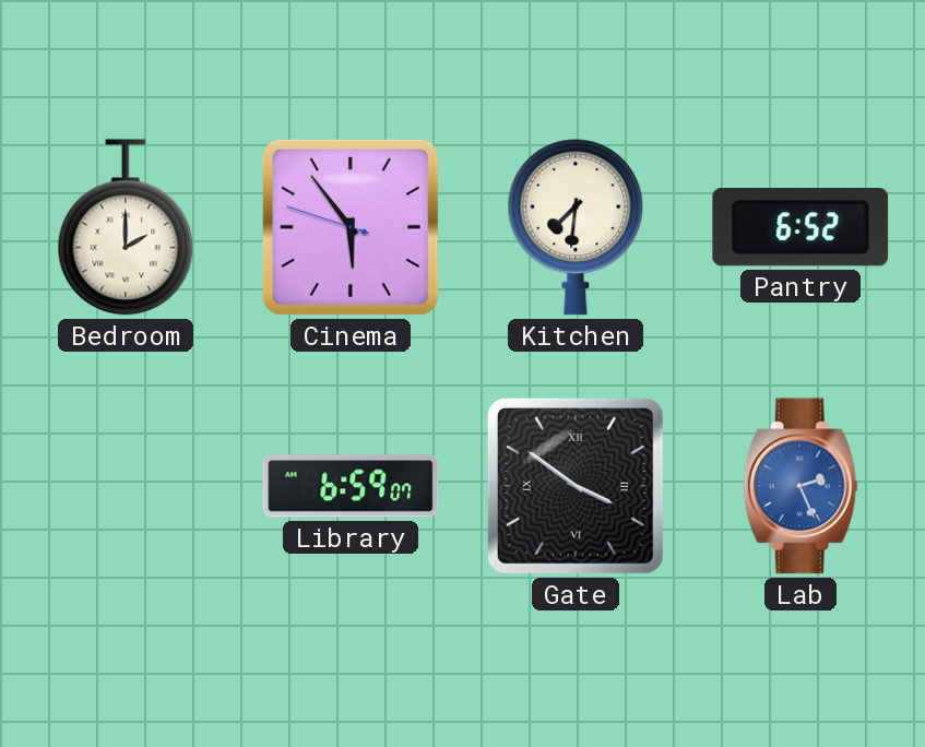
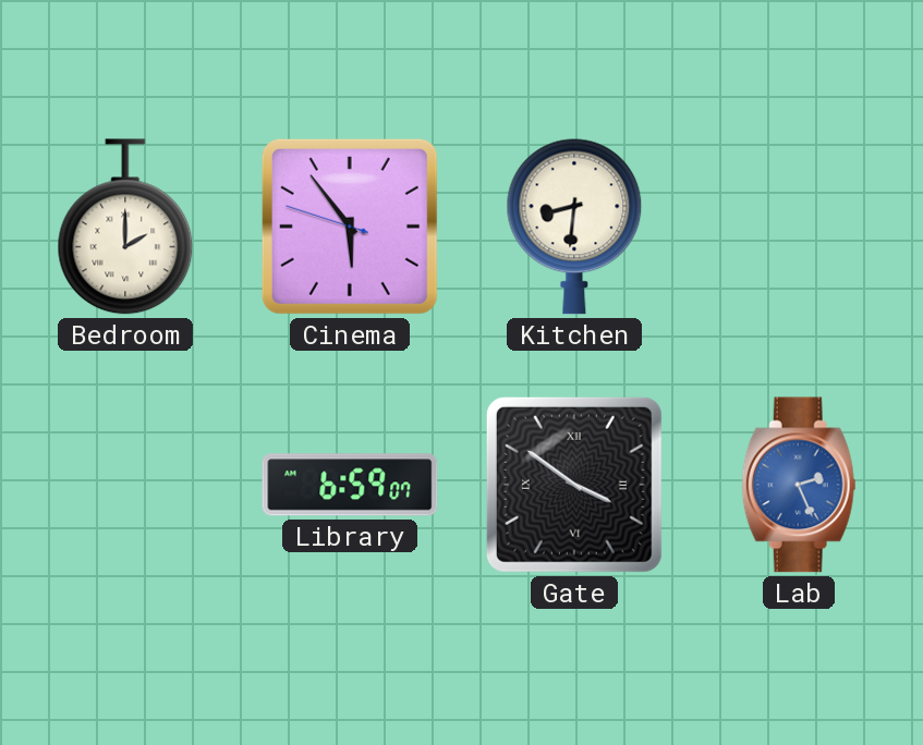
Kitchen: 7:31 -> 8:31
Pantry: 6:52 -> none
